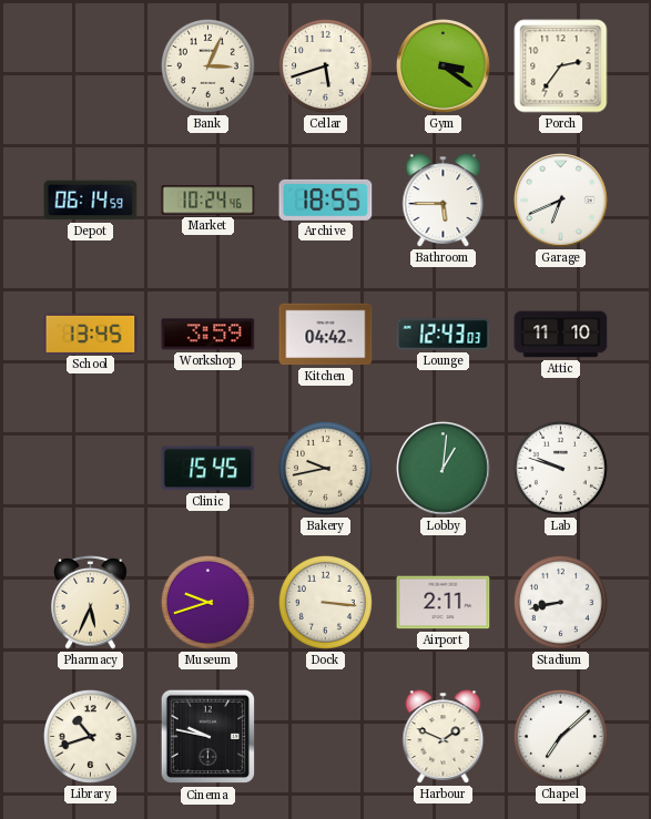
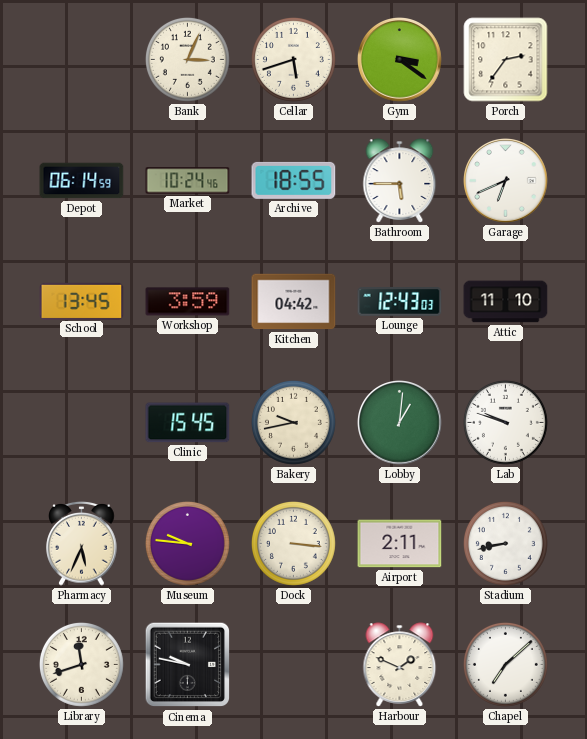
Museum: 9:42 -> 9:46
Library: 10:42 -> 11:42
